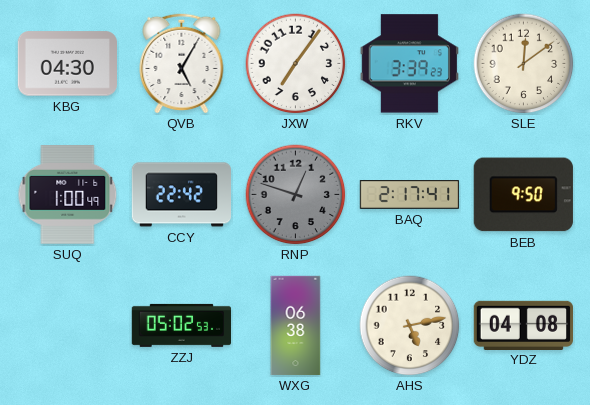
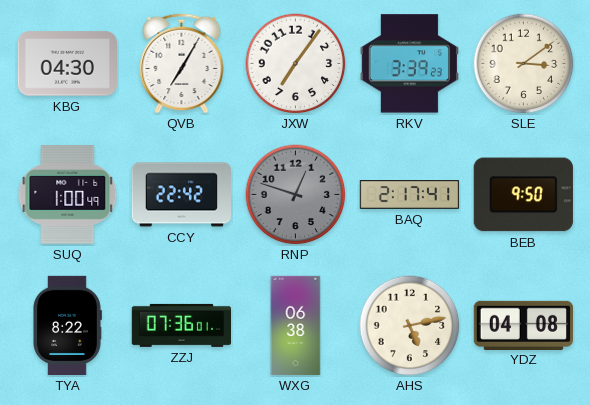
QVB: 5:05 -> 7:05
SLE: 12:09 -> 3:09
TYA: none -> 8:22
ZZJ: 05:02 -> 07:36
